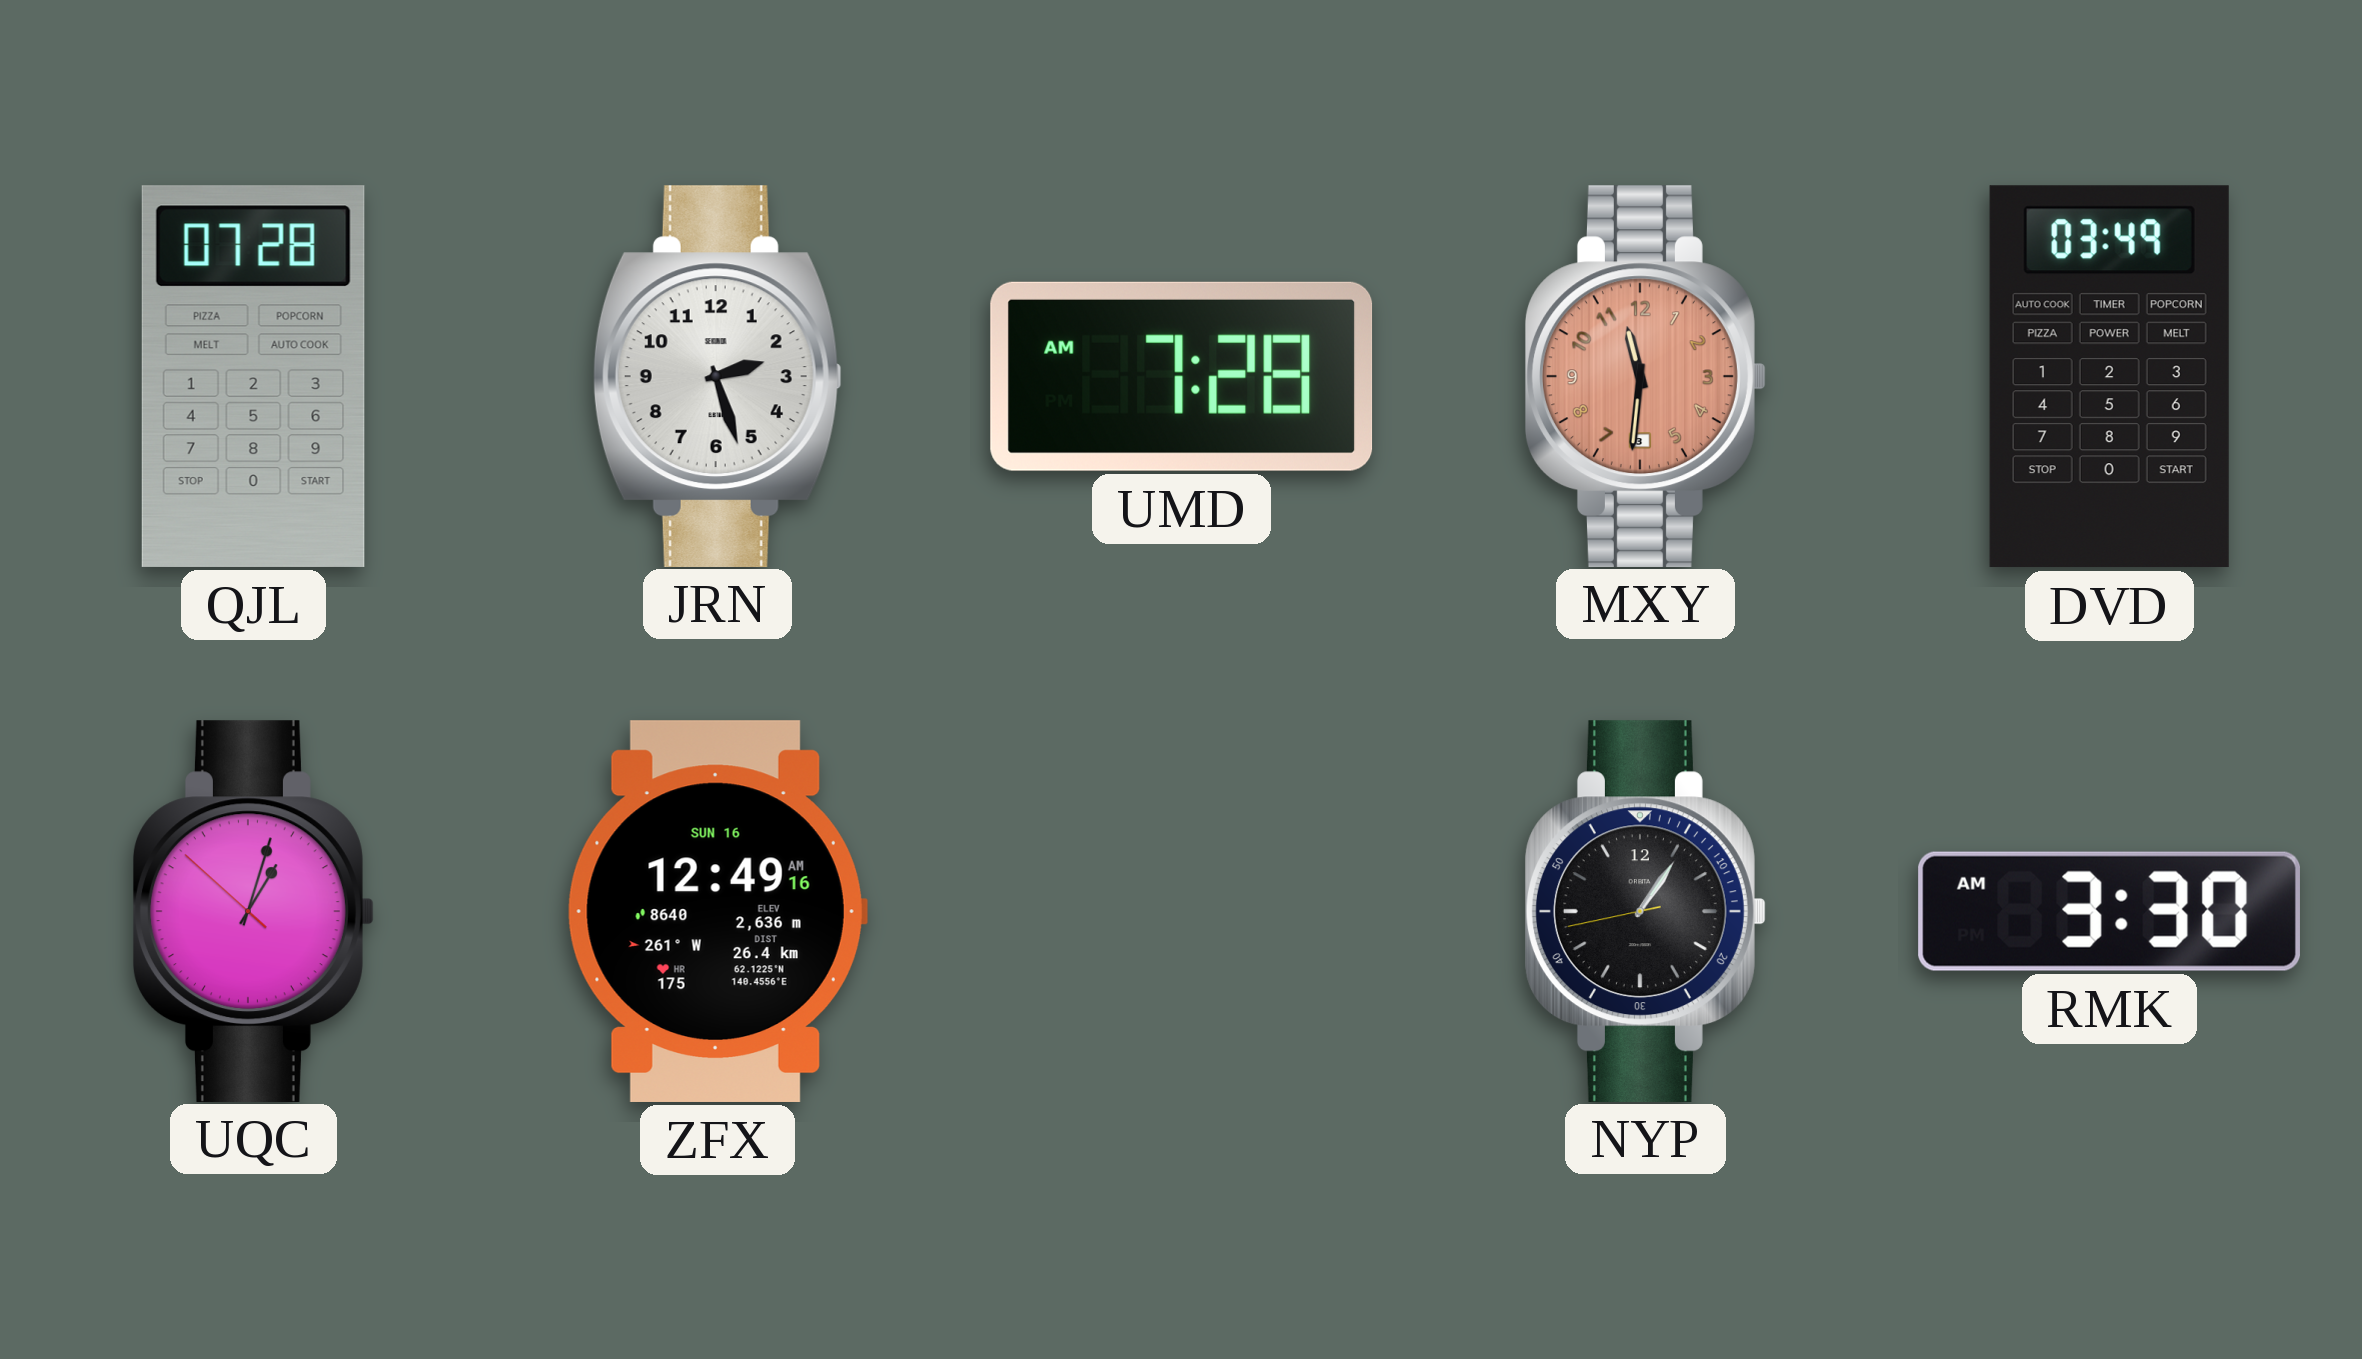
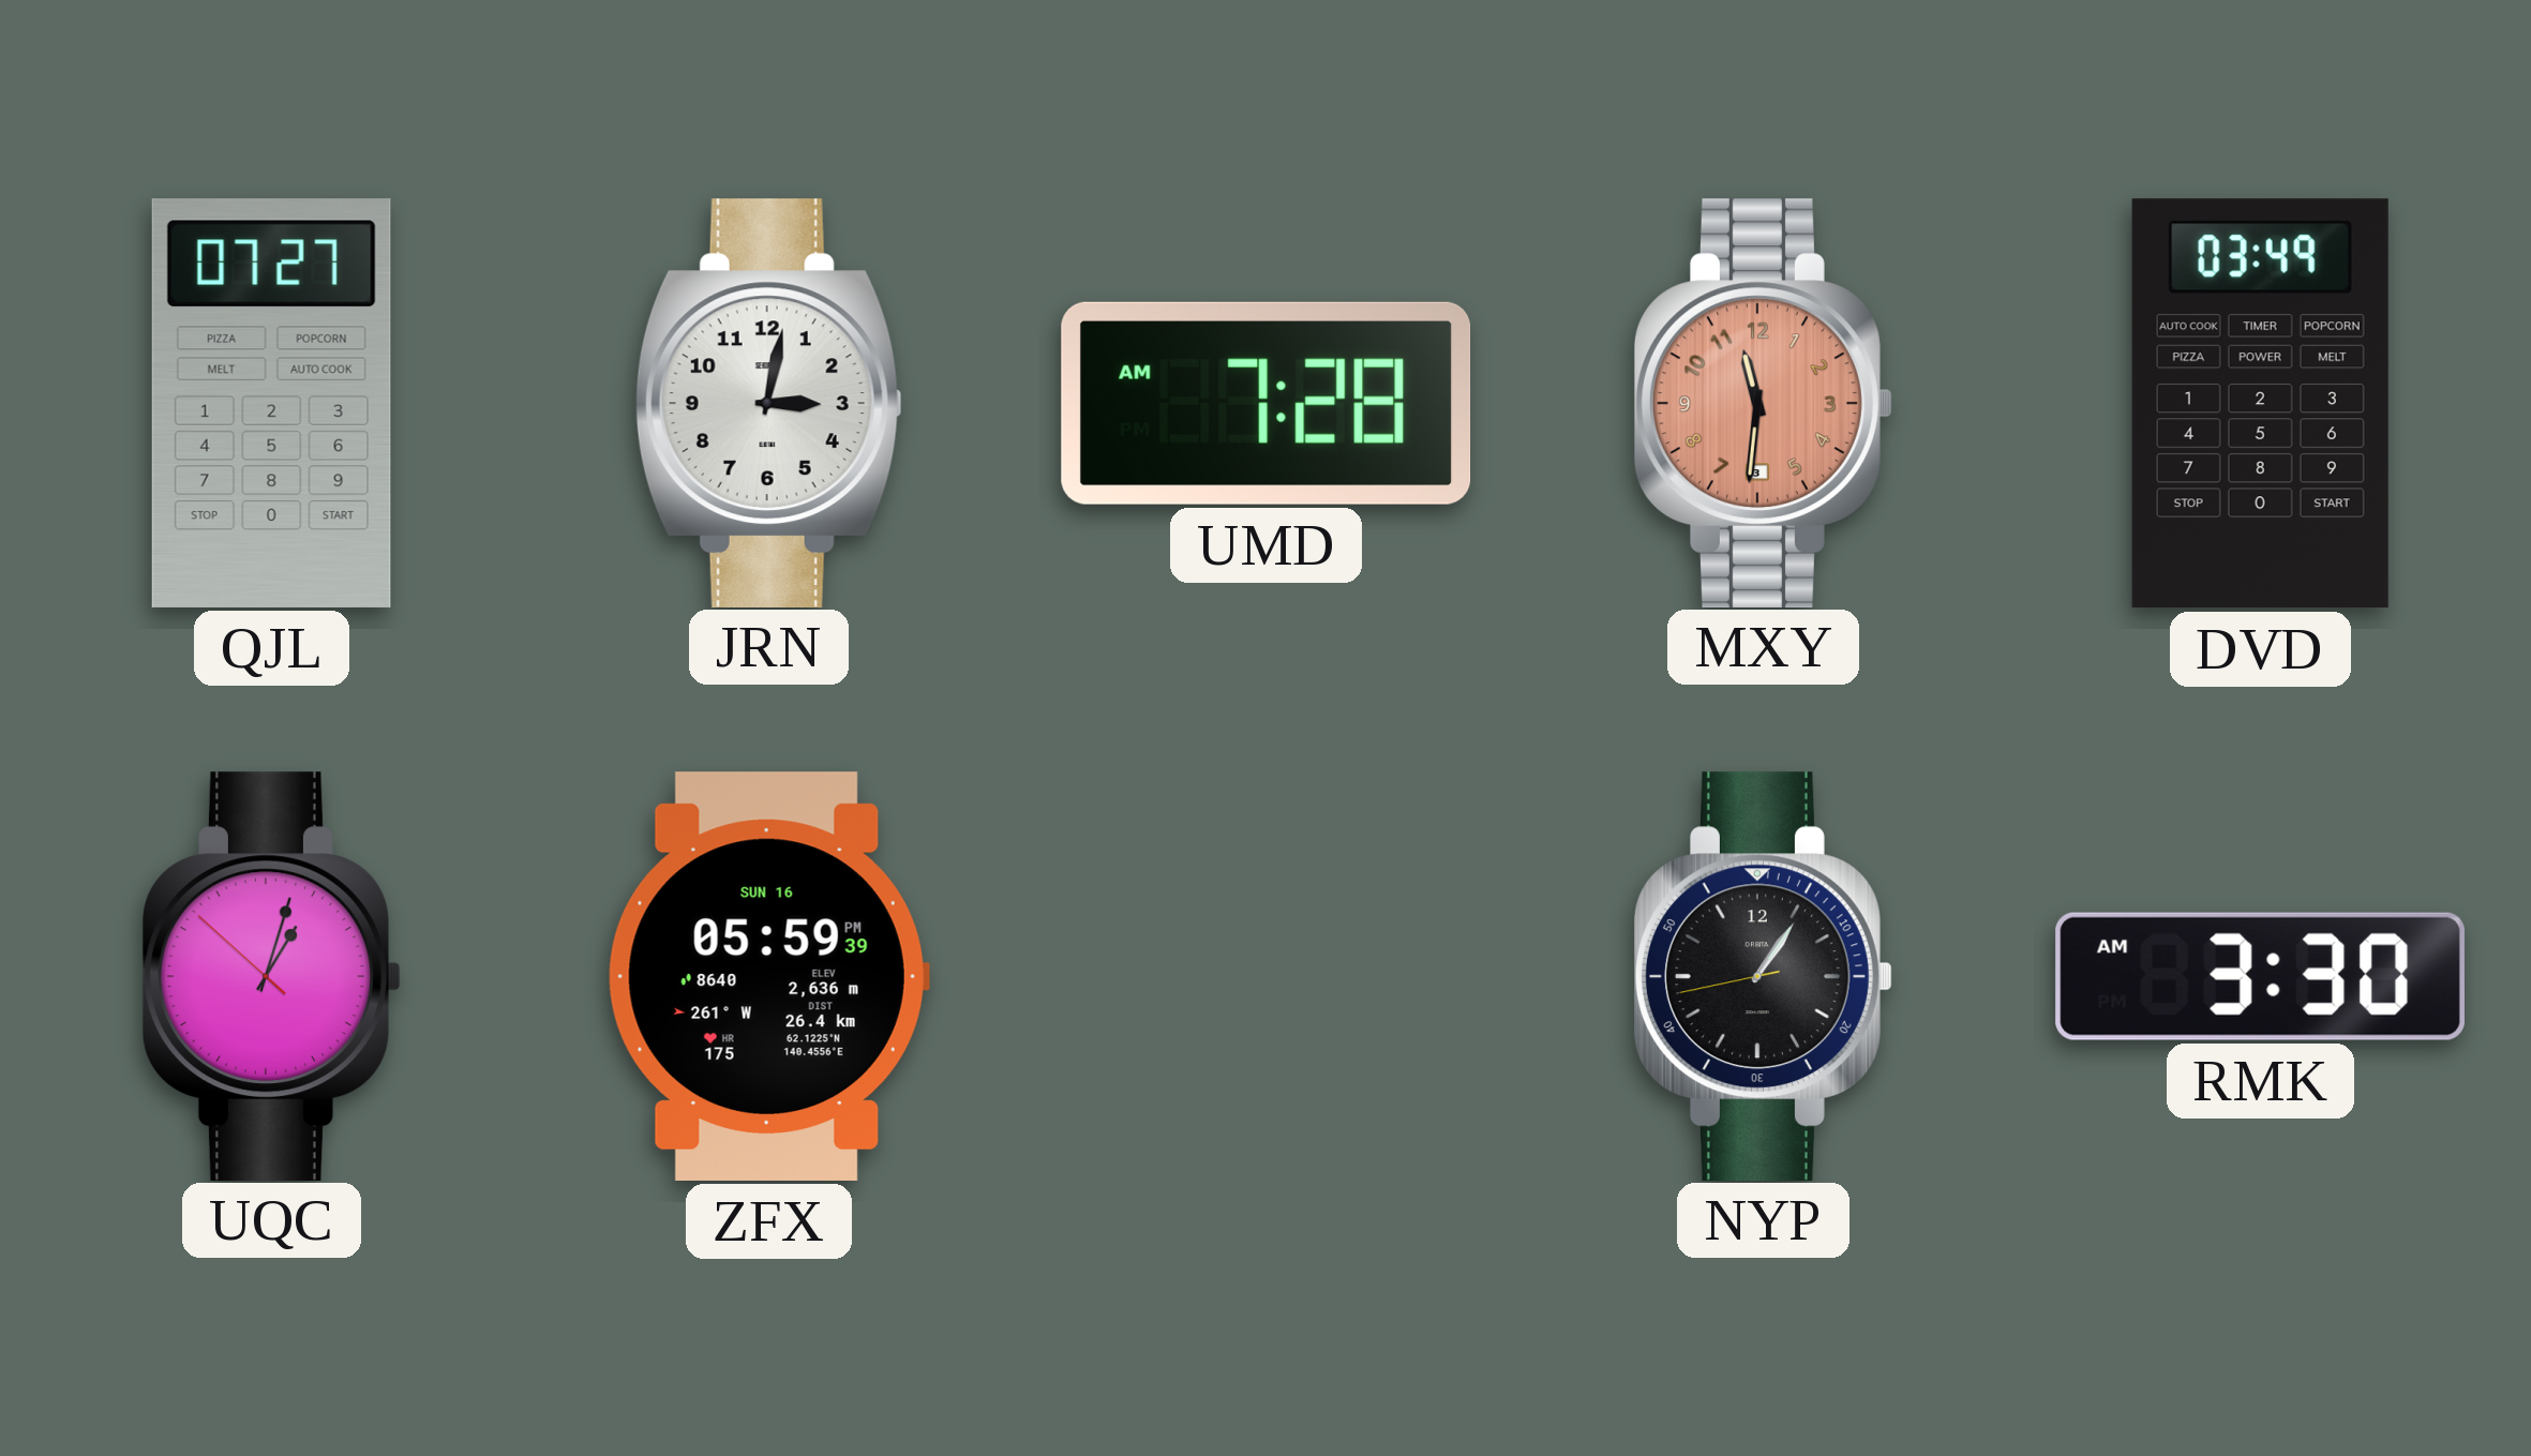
QJL: 07:28 -> 07:27
JRN: 2:27 -> 3:02
ZFX: 12:49 -> 05:59
